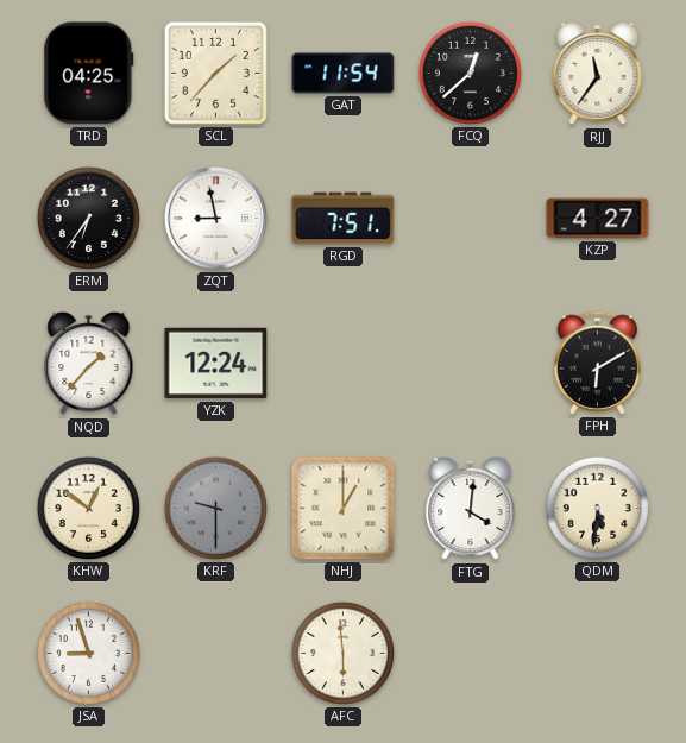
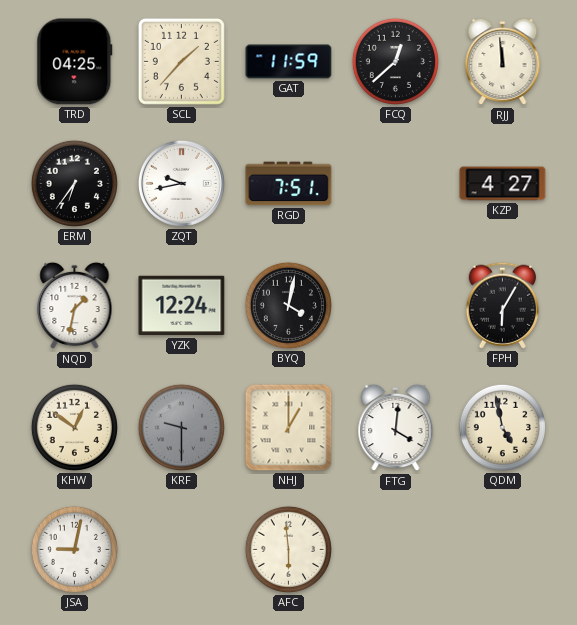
GAT: 11:54 -> 11:59
RJJ: 11:36 -> 11:59
ZQT: 8:58 -> 9:43
NQD: 1:37 -> 1:32
BYQ: none -> 4:02
FPH: 6:10 -> 6:05
QDM: 5:31 -> 4:58
JSA: 8:57 -> 9:02
